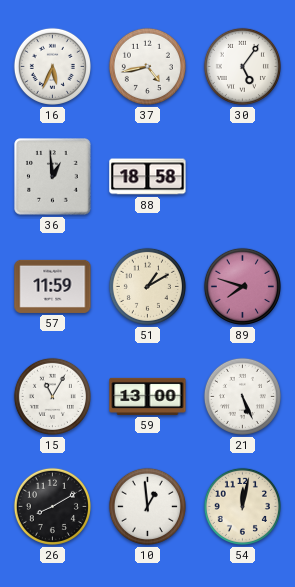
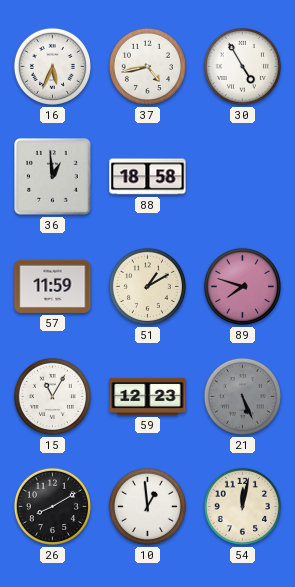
30: 5:06 -> 4:55
59: 13:00 -> 12:23
21 dial: white -> grey
